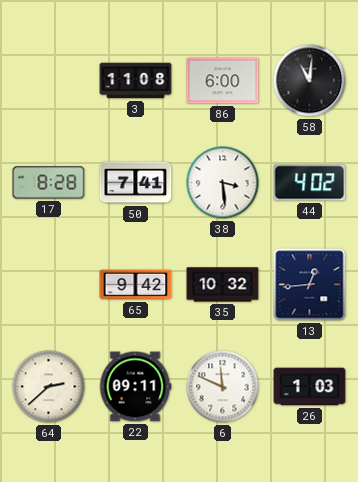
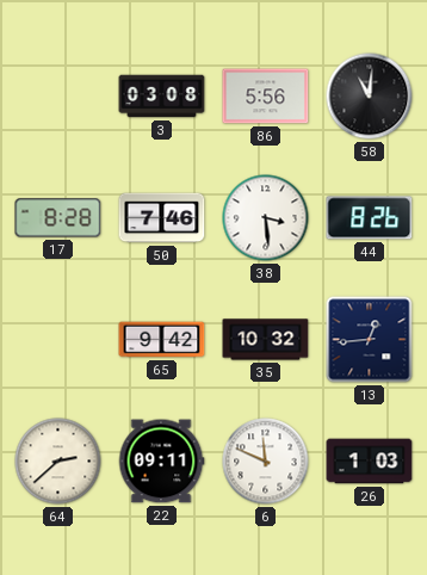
3: 11:08 -> 03:08
86: 6:00 -> 5:56
50: 7:41 -> 7:46
44: 4:02 -> 8:26
